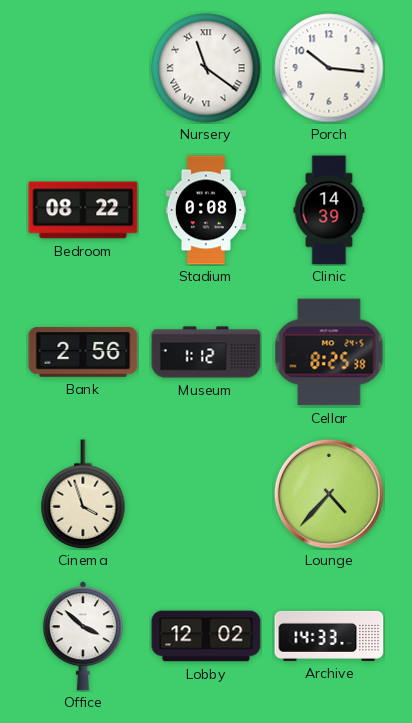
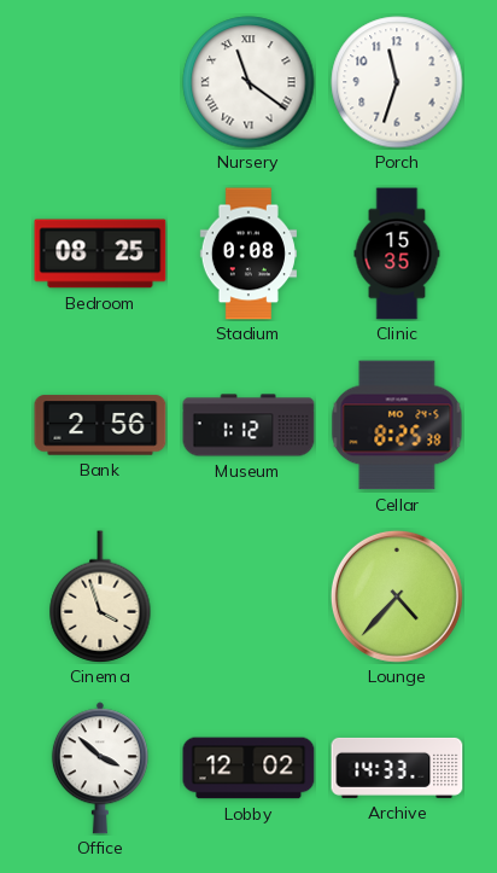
Porch: 10:16 -> 11:33
Bedroom: 08:22 -> 08:25
Clinic: 14:39 -> 15:35
